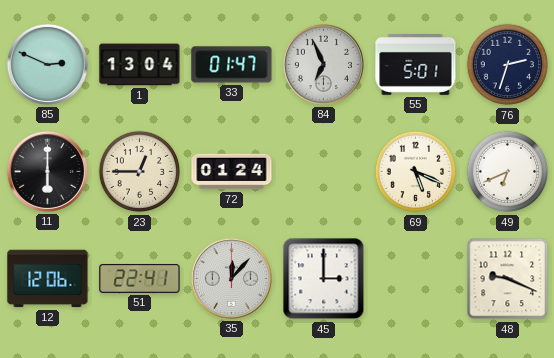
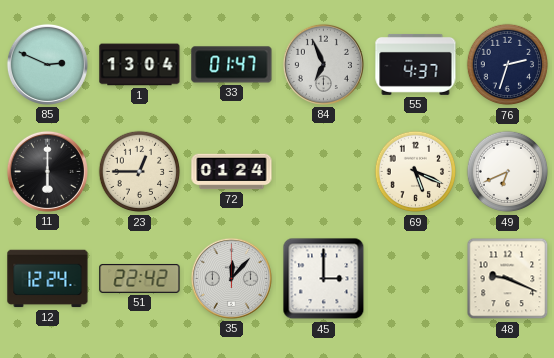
55: 5:01 -> 4:37
12: 12:06 -> 12:24
51: 22:41 -> 22:42
